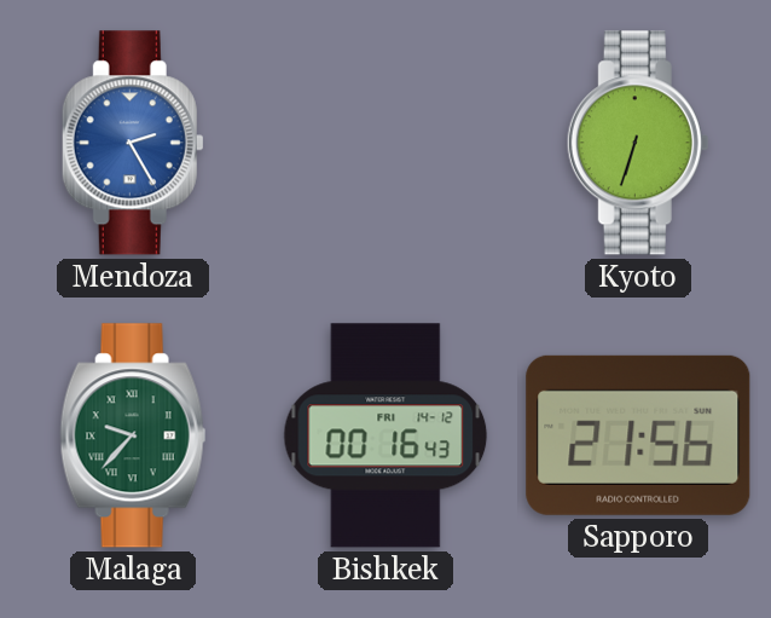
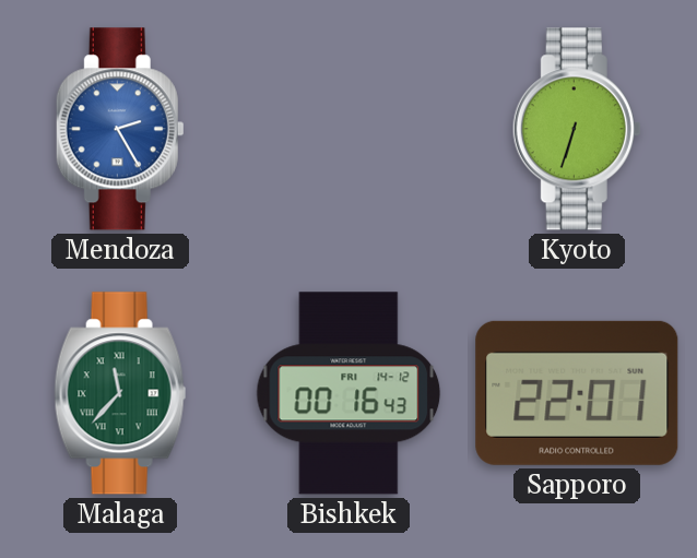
Malaga: 9:37 -> 11:37
Sapporo: 21:56 -> 22:01
